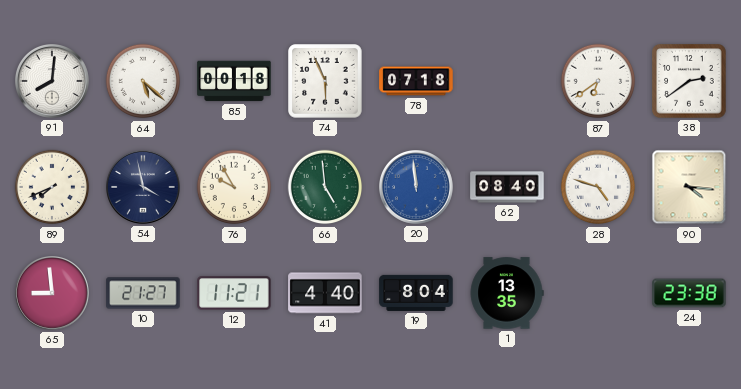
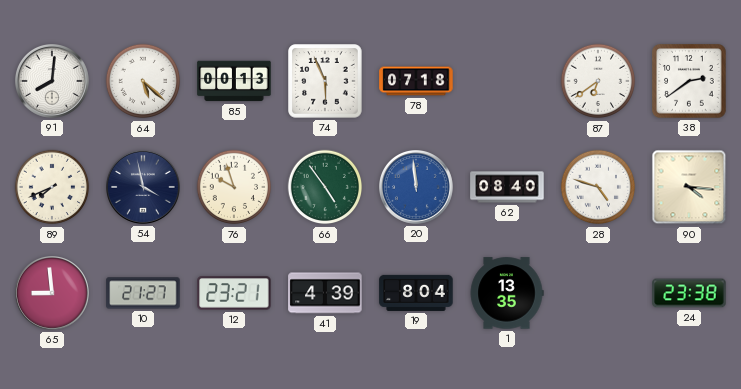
85: 00:18 -> 00:13
76: 9:55 -> 9:57
66: 4:59 -> 4:54
12: 11:21 -> 23:21
41: 4:40 -> 4:39
